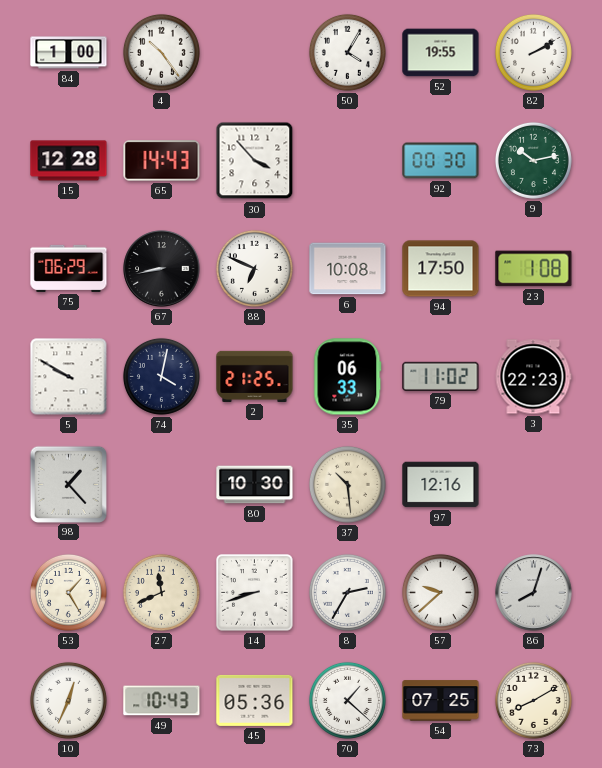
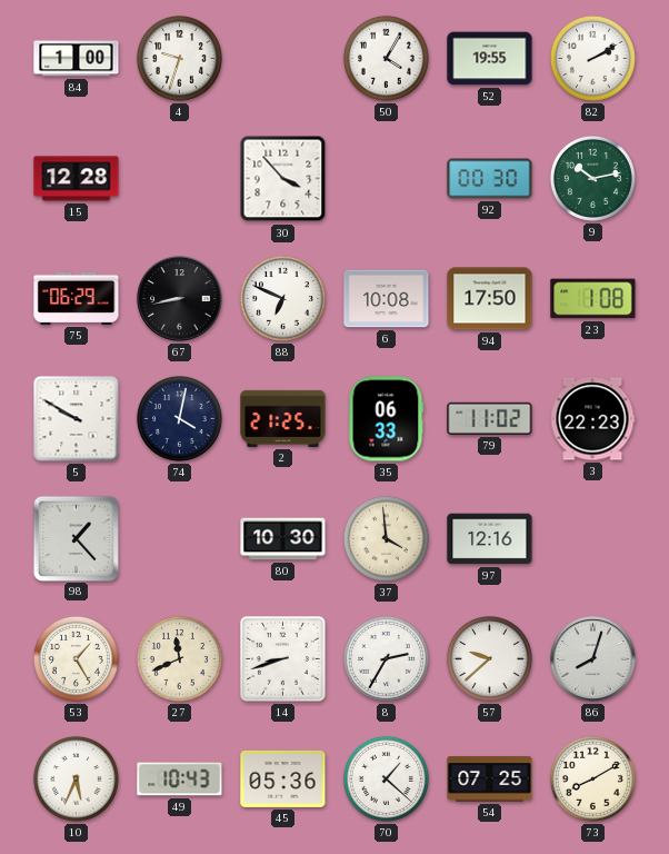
4: 10:24 -> 9:33
65: 14:43 -> none
37: 10:29 -> 3:59
10: 12:34 -> 5:34
